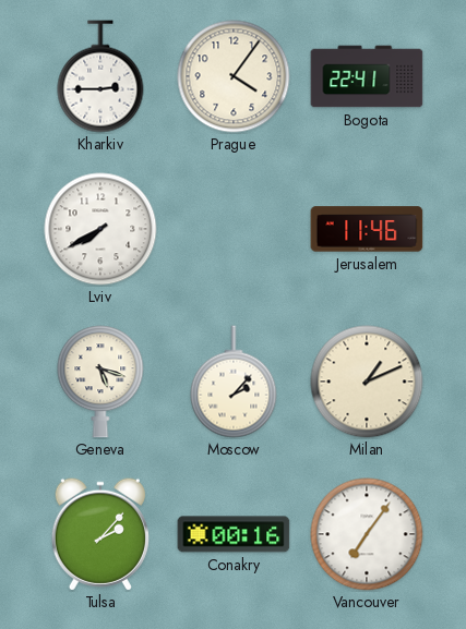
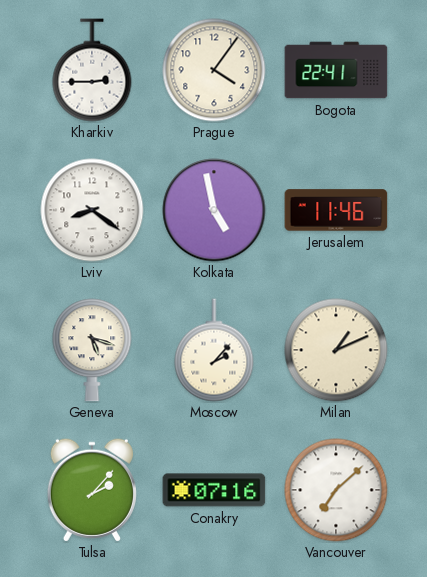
Lviv: 7:40 -> 8:21
Kolkata: none -> 4:58
Conakry: 00:16 -> 07:16
Vancouver: 7:06 -> 7:08
